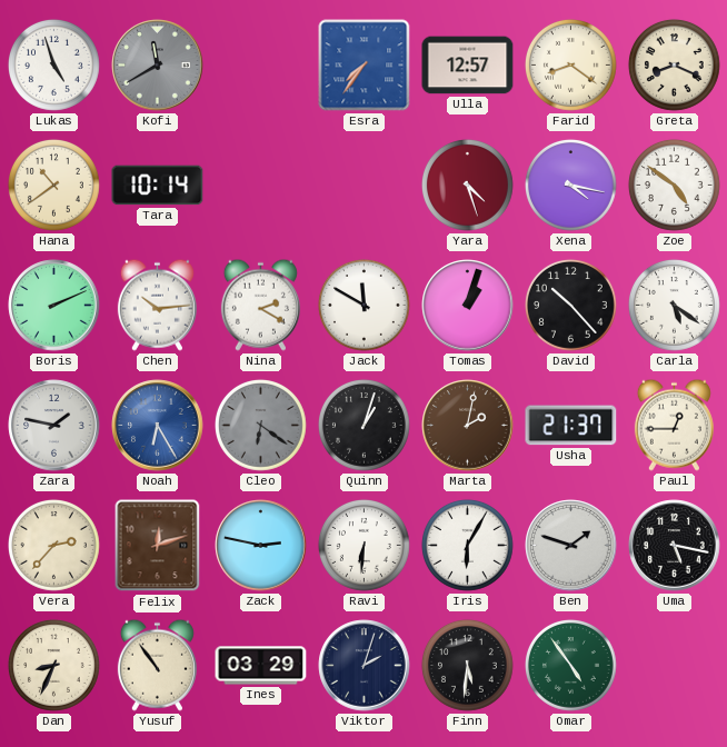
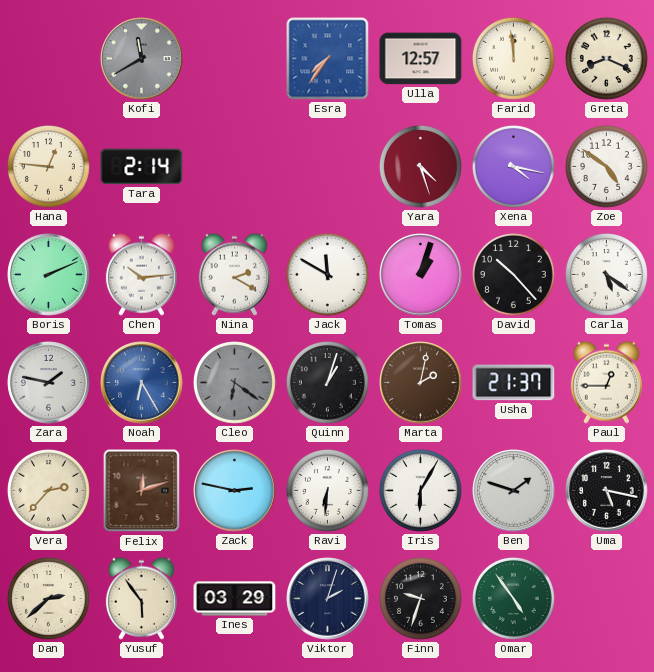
Lukas: 4:57 -> none
Farid: 8:21 -> 11:59
Hana: 10:39 -> 12:46
Tara: 10:14 -> 2:14
Dan: 8:34 -> 2:38
Yusuf: 10:54 -> 5:54
Finn: 5:31 -> 9:33
